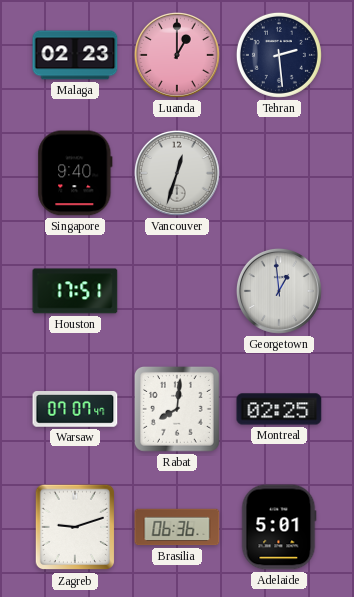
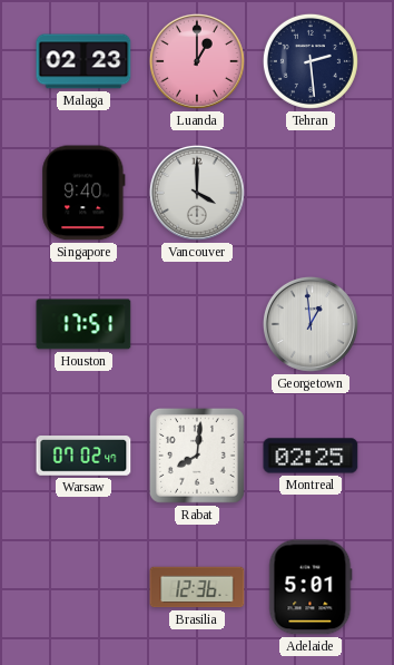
Vancouver: 12:33 -> 4:00
Warsaw: 07:07 -> 07:02
Zagreb: 9:12 -> none
Brasilia: 06:36 -> 12:36
